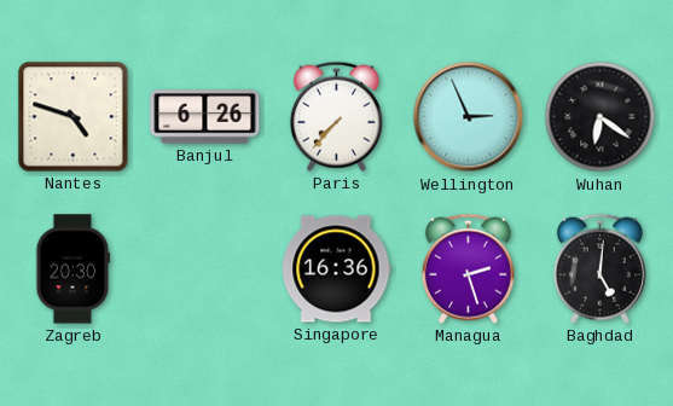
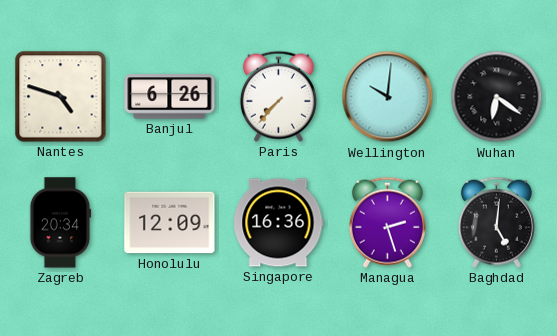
Wellington: 2:56 -> 10:01
Zagreb: 20:30 -> 20:34
Honolulu: none -> 12:09
